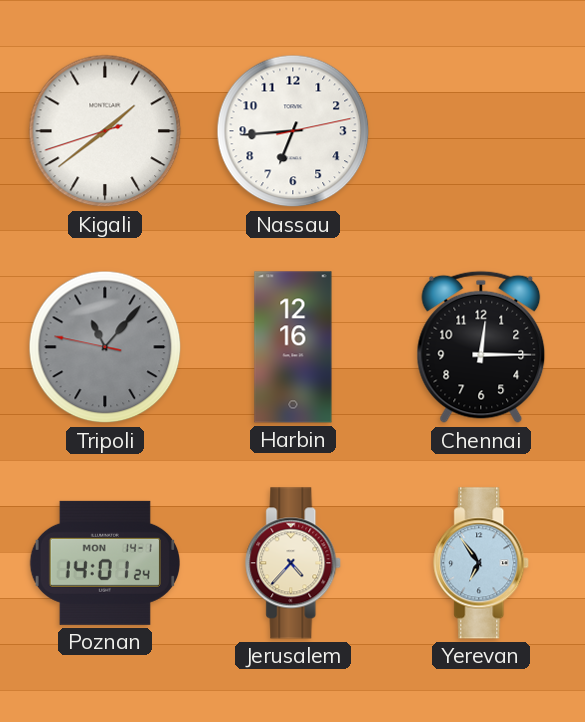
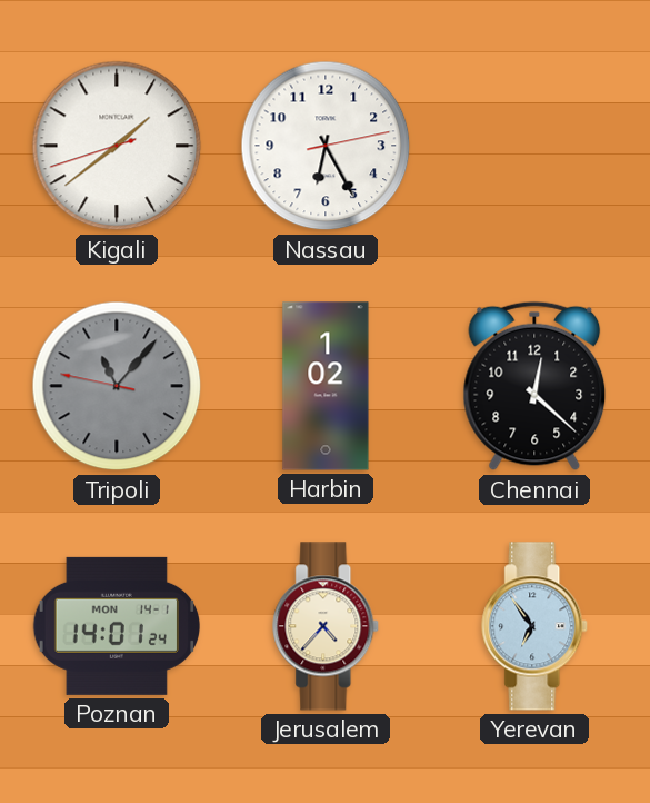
Nassau: 6:44 -> 6:25
Harbin: 12:16 -> 1:02
Chennai: 12:15 -> 12:22
